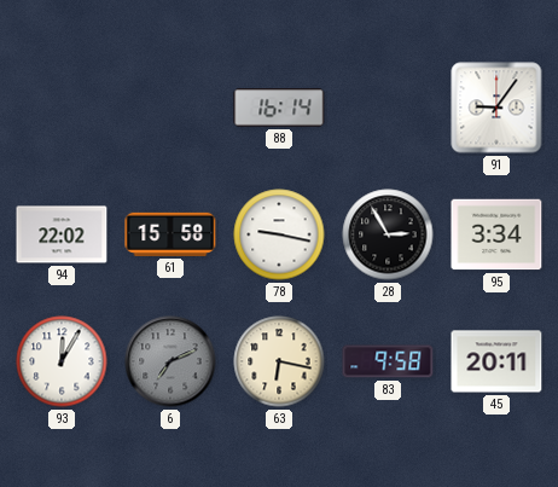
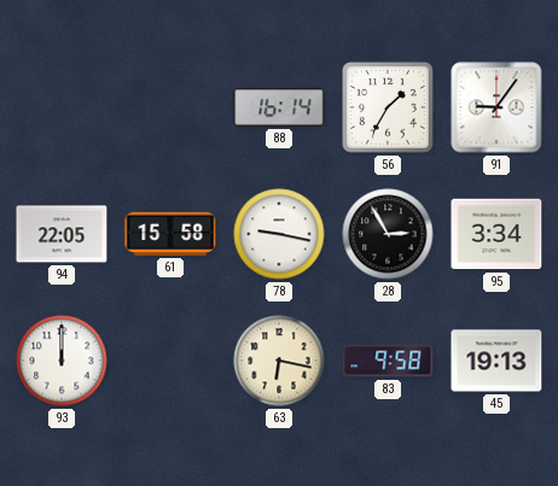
56: none -> 1:35
94: 22:02 -> 22:05
93: 12:05 -> 12:00
6: 7:11 -> none
45: 20:11 -> 19:13
